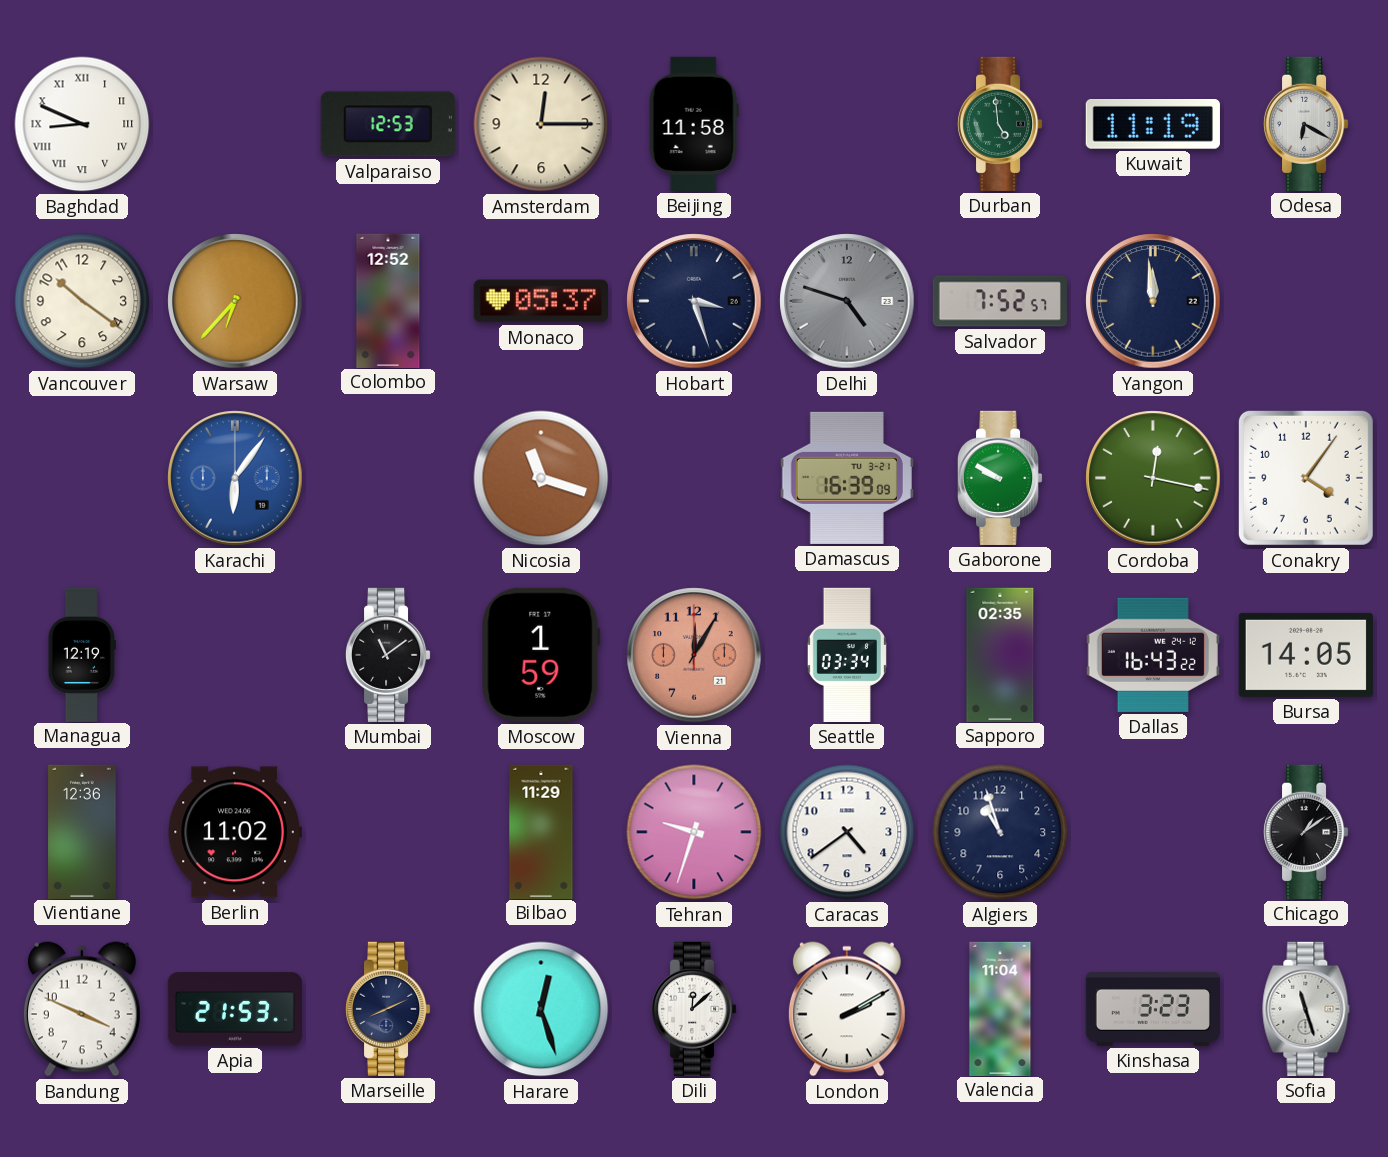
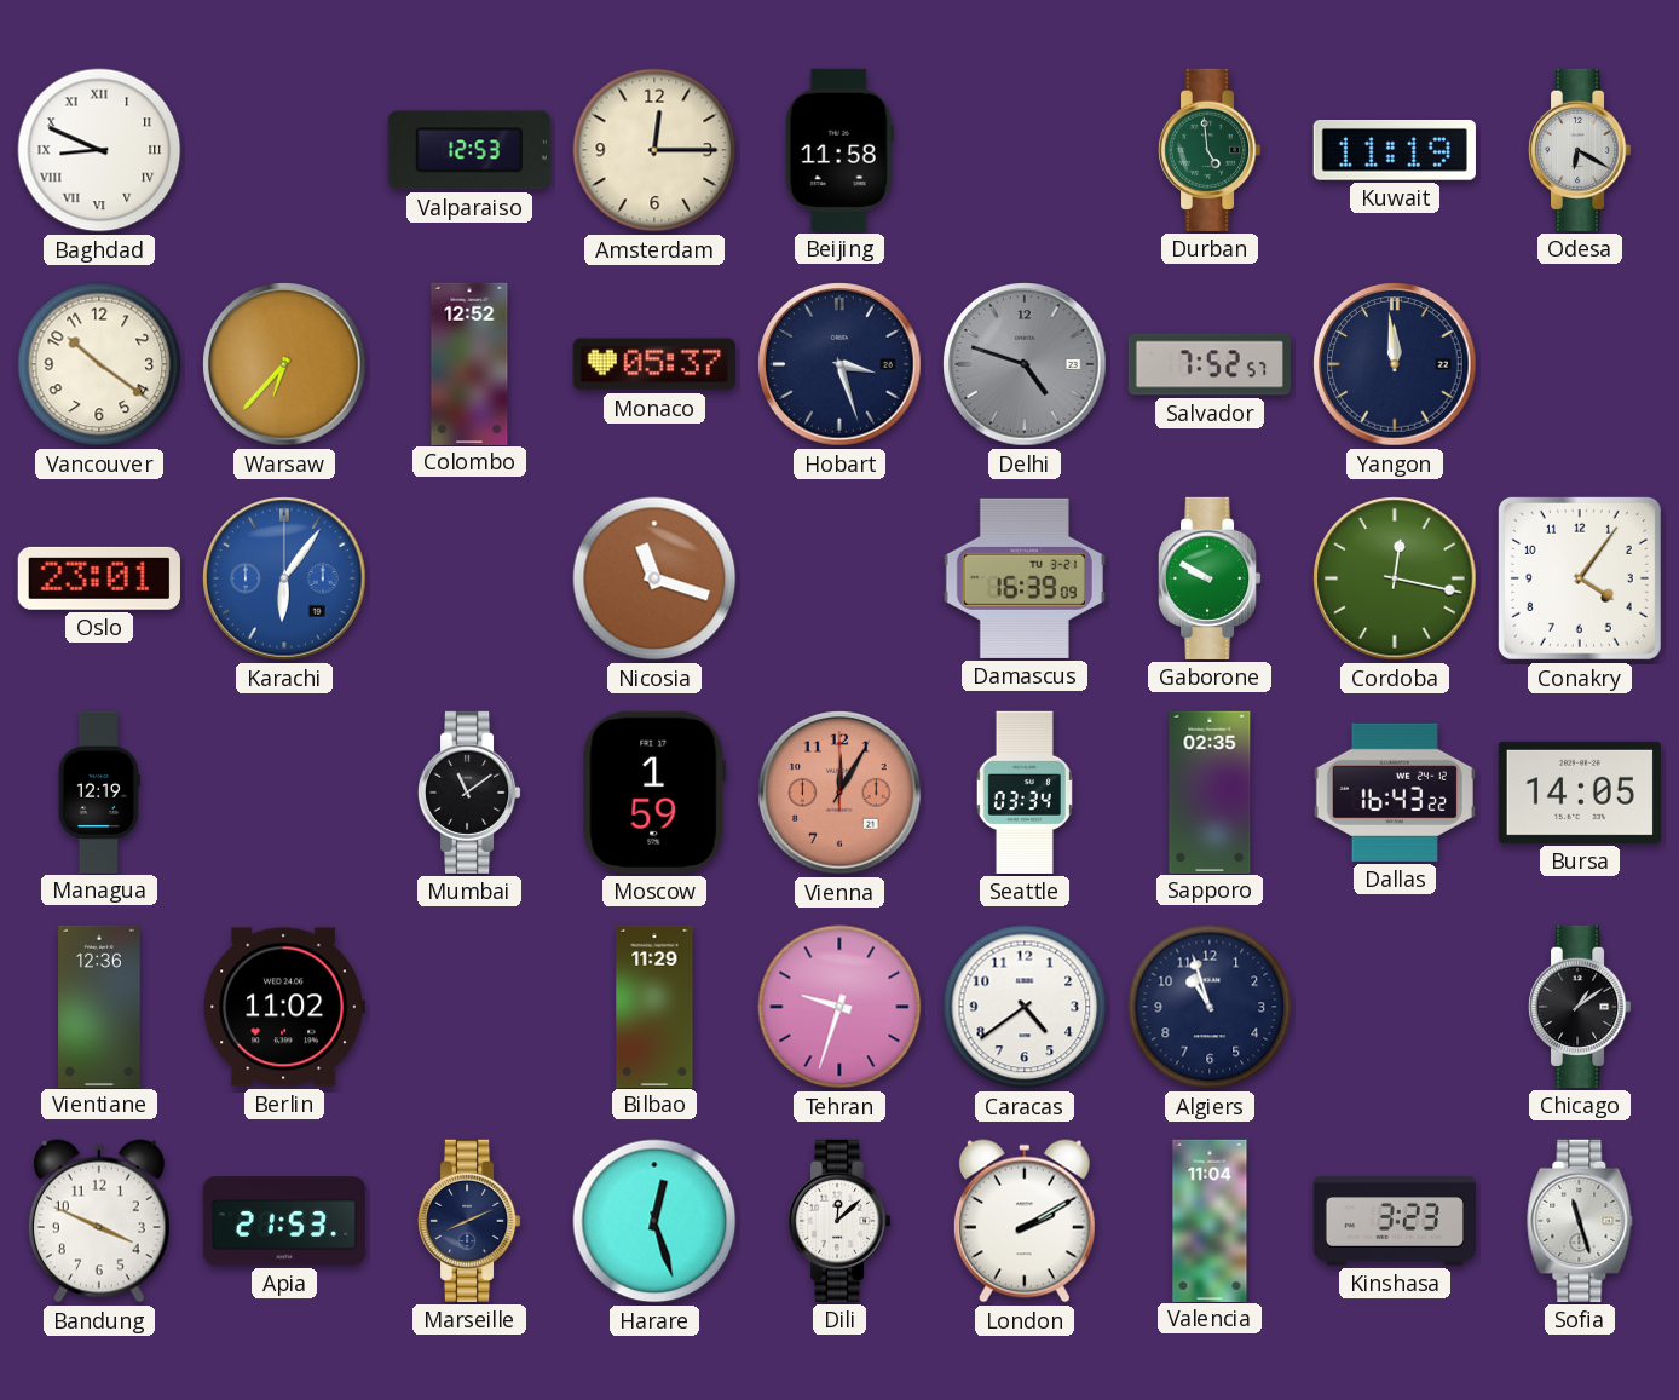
Oslo: none -> 23:01
